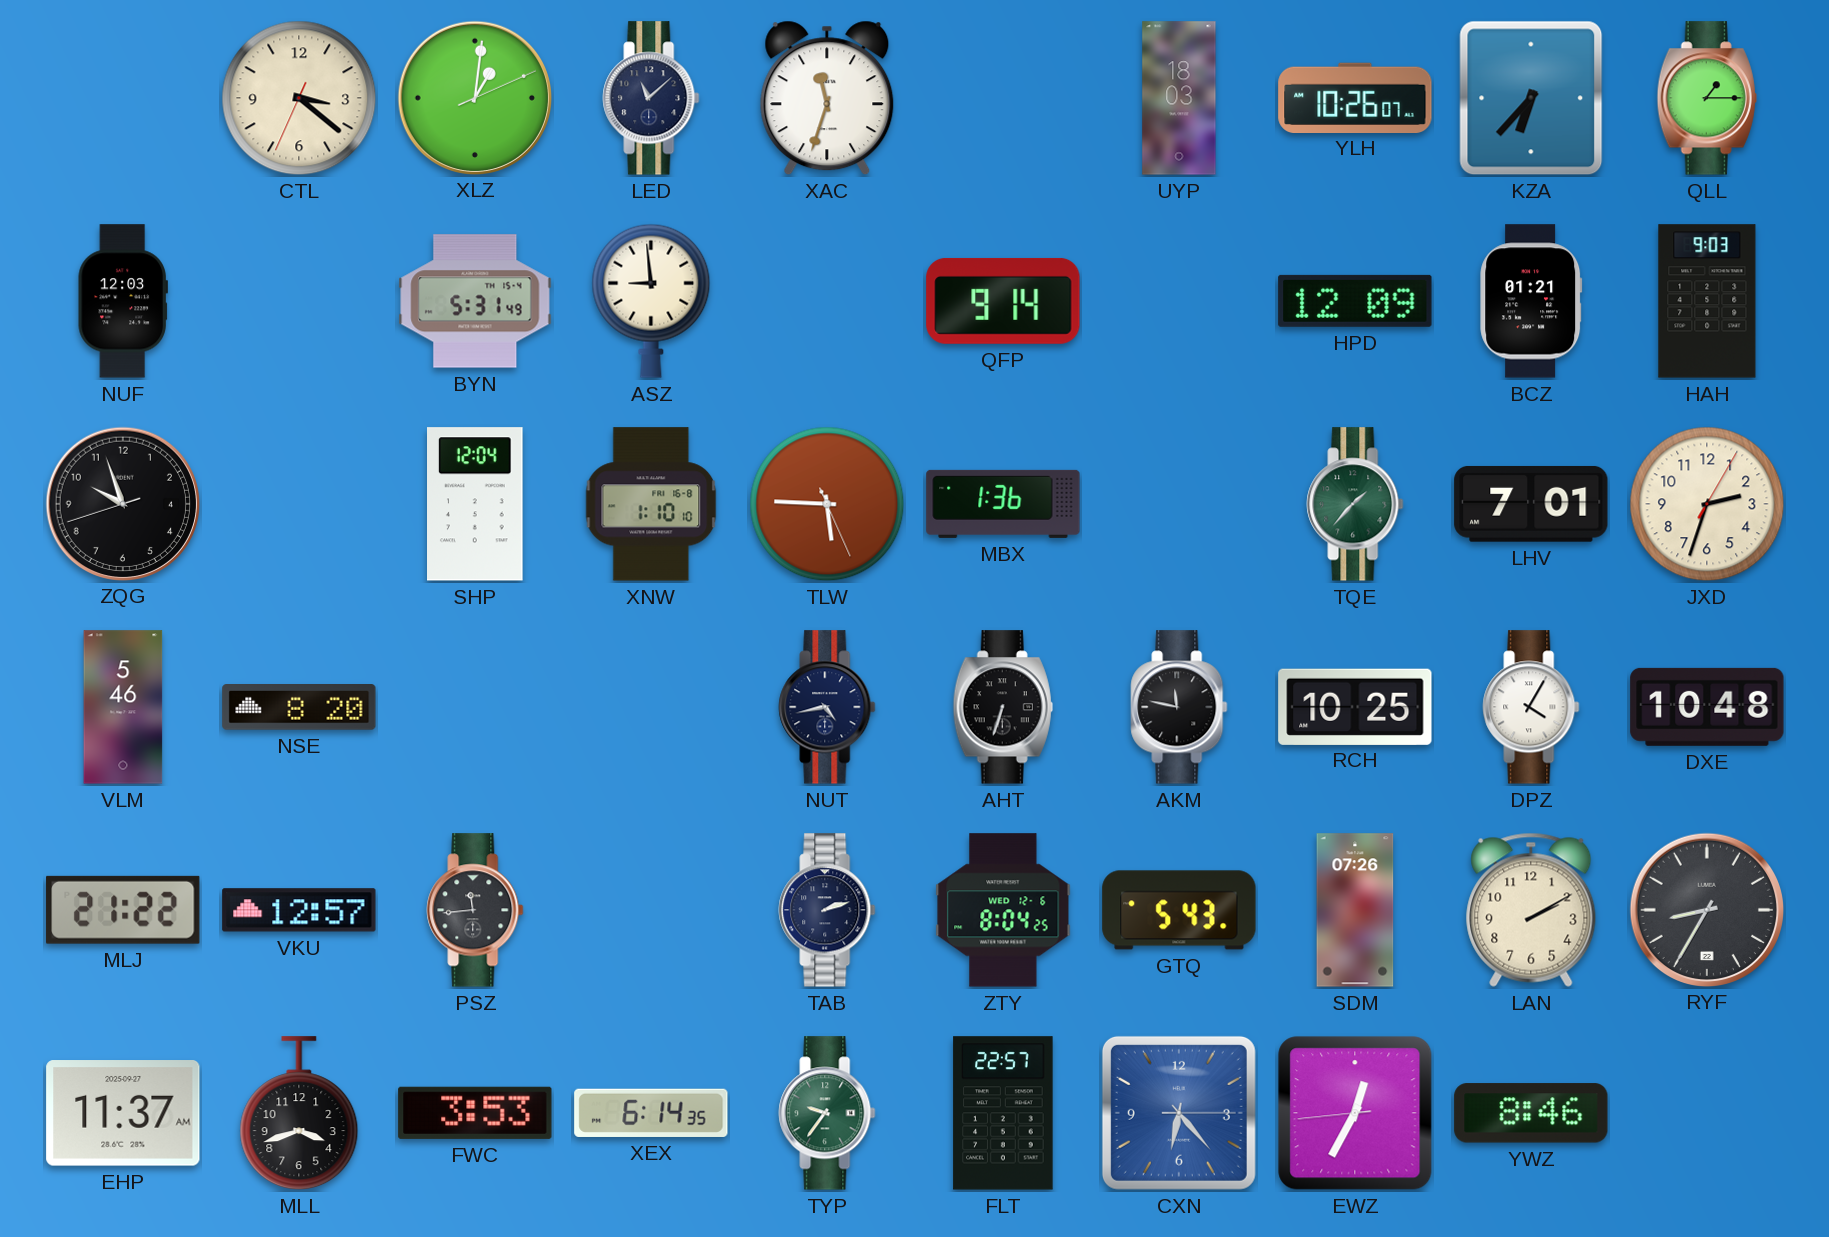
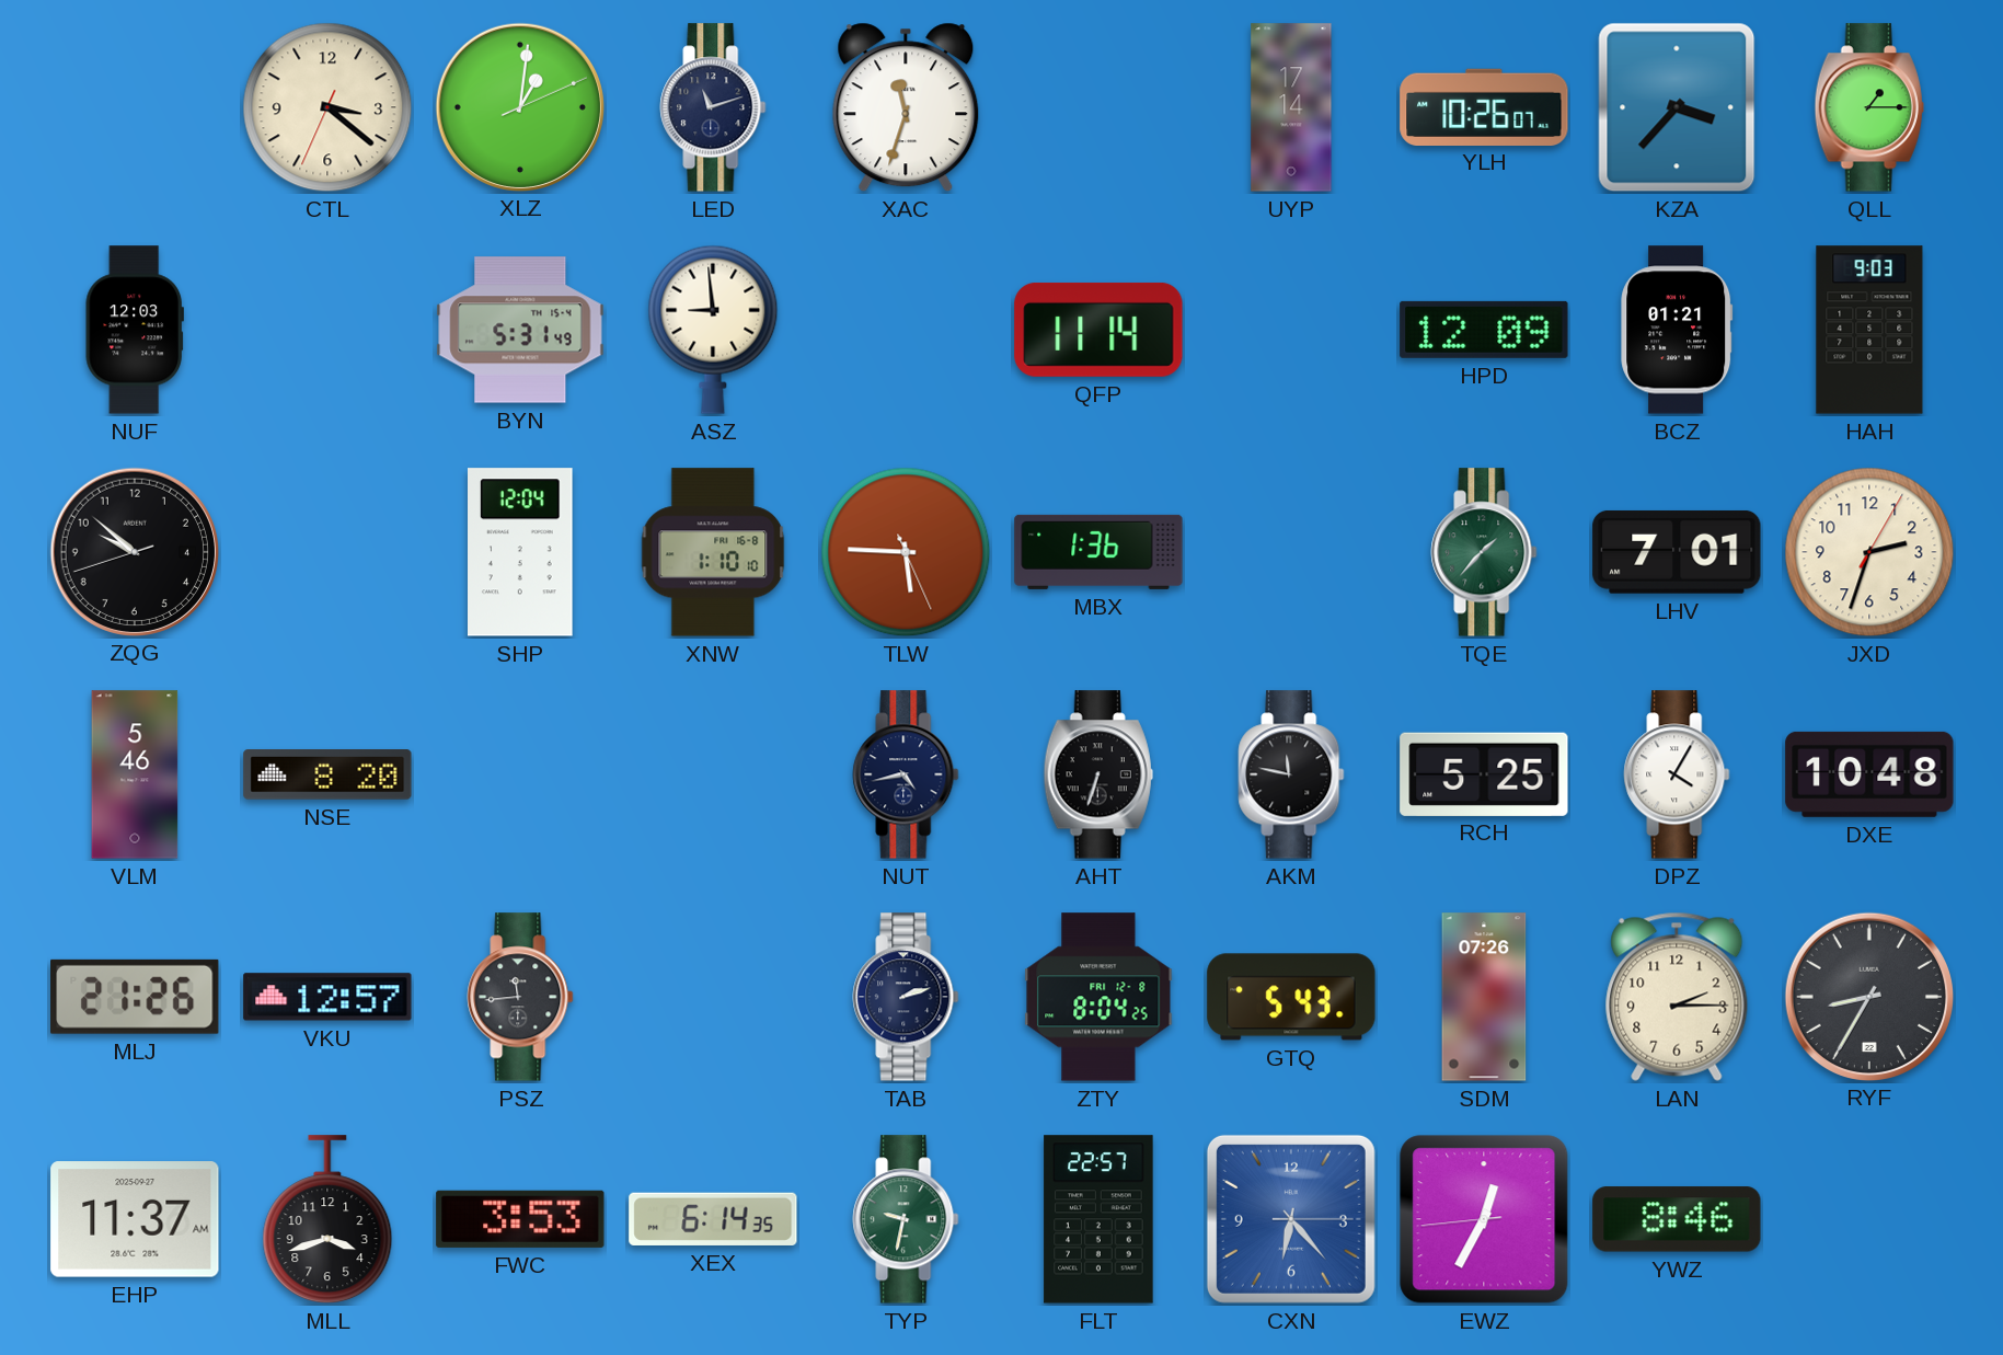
LED: 11:08 -> 11:12
UYP: 18:03 -> 17:14
KZA: 6:37 -> 3:37
QFP: 9:14 -> 11:14
ZQG: 9:56 -> 9:51
RCH: 10:25 -> 5:25
MLJ: 21:22 -> 21:26
ZTY date: WED 12-6 -> FRI 12-8
LAN: 2:10 -> 2:15
TYP: 9:36 -> 9:32
